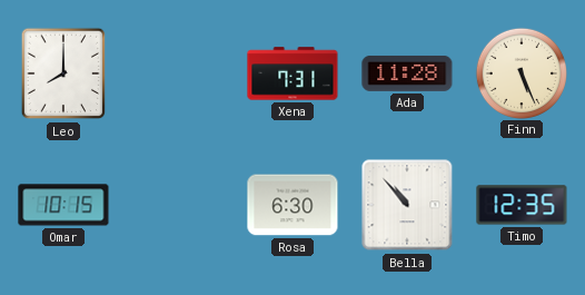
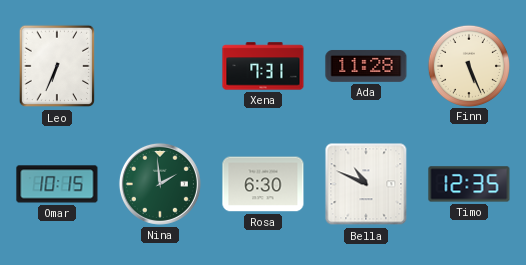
Leo: 8:00 -> 6:34
Nina: none -> 1:59
Bella: 10:53 -> 10:49
